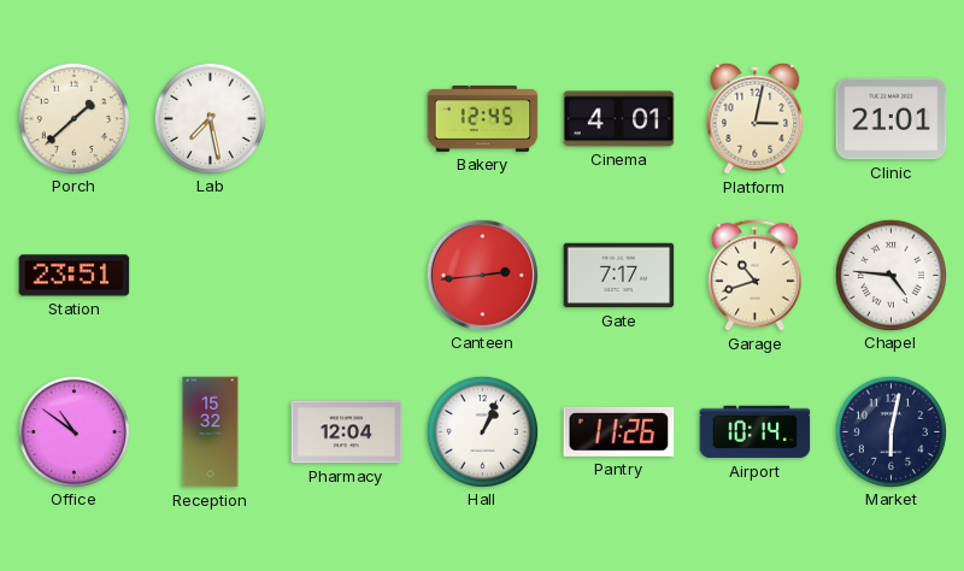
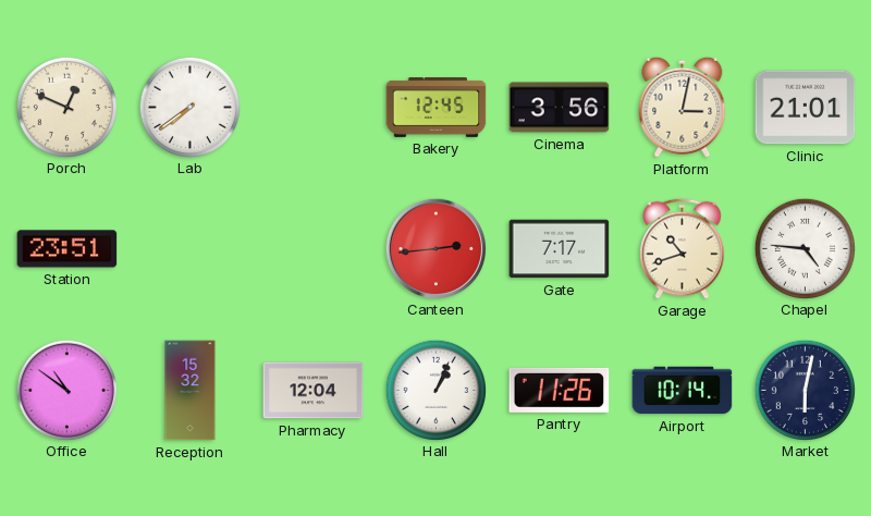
Porch: 1:38 -> 12:49
Lab: 7:28 -> 7:39
Cinema: 4:01 -> 3:56
